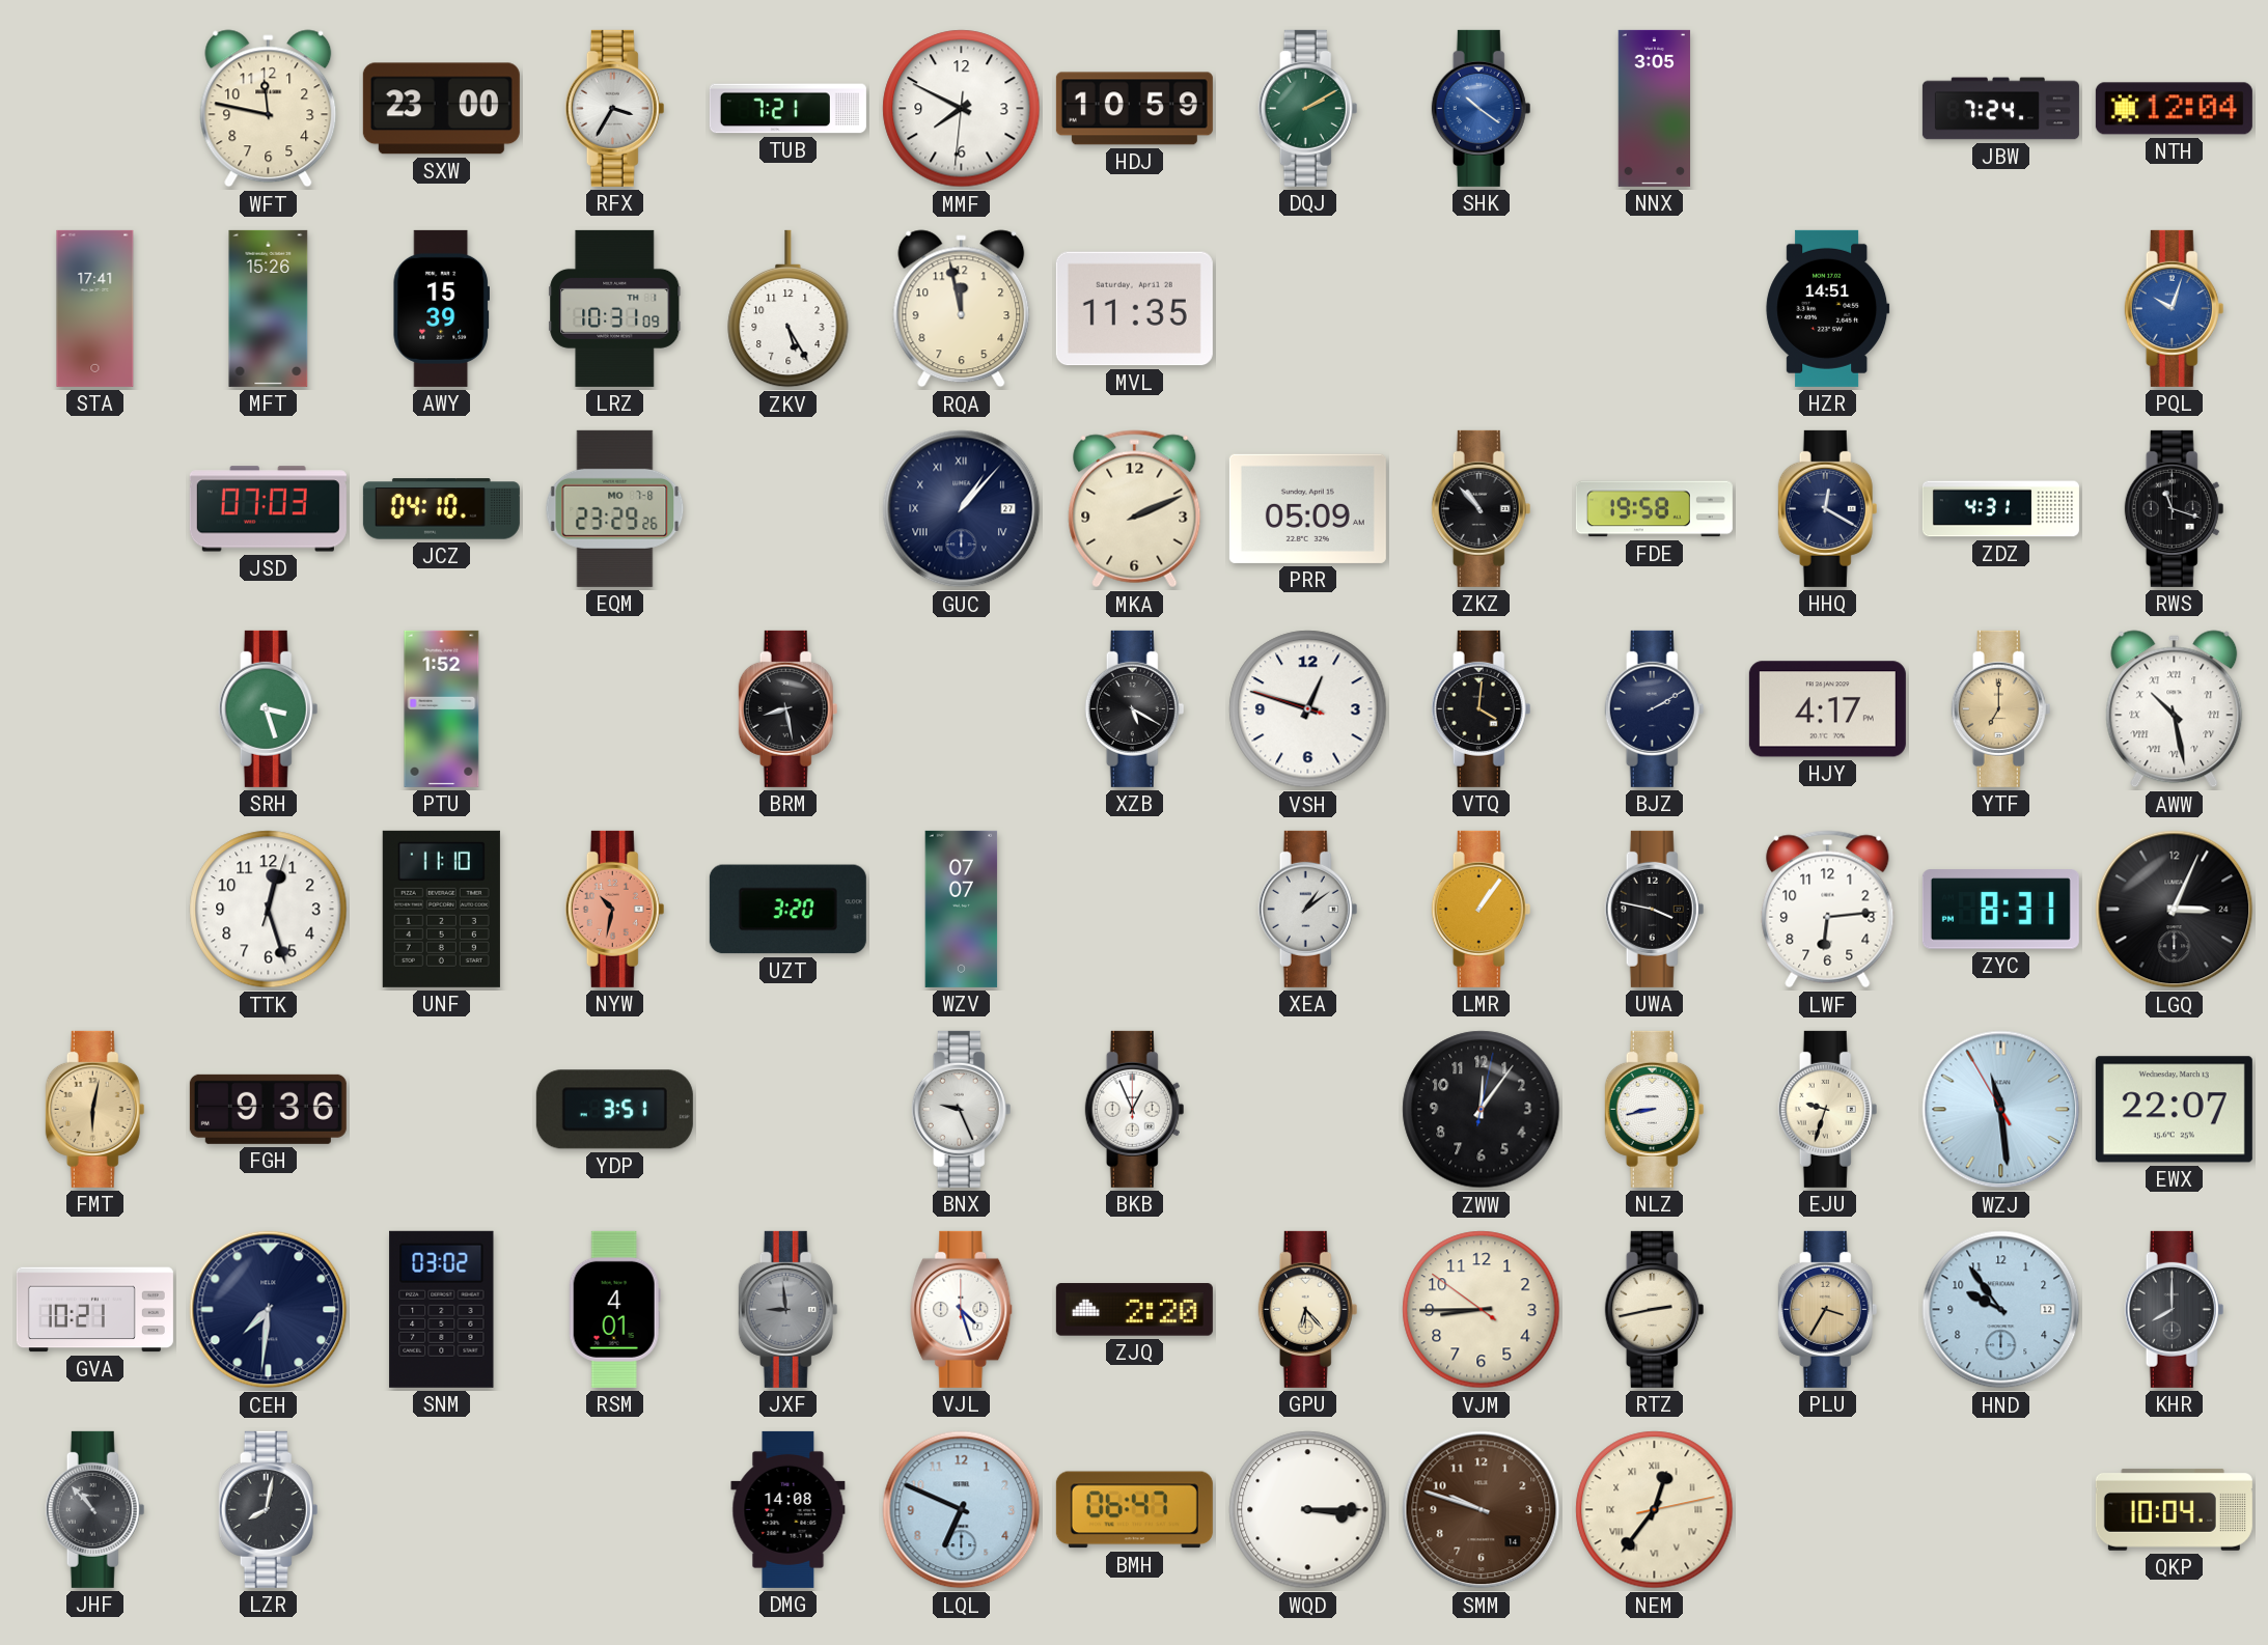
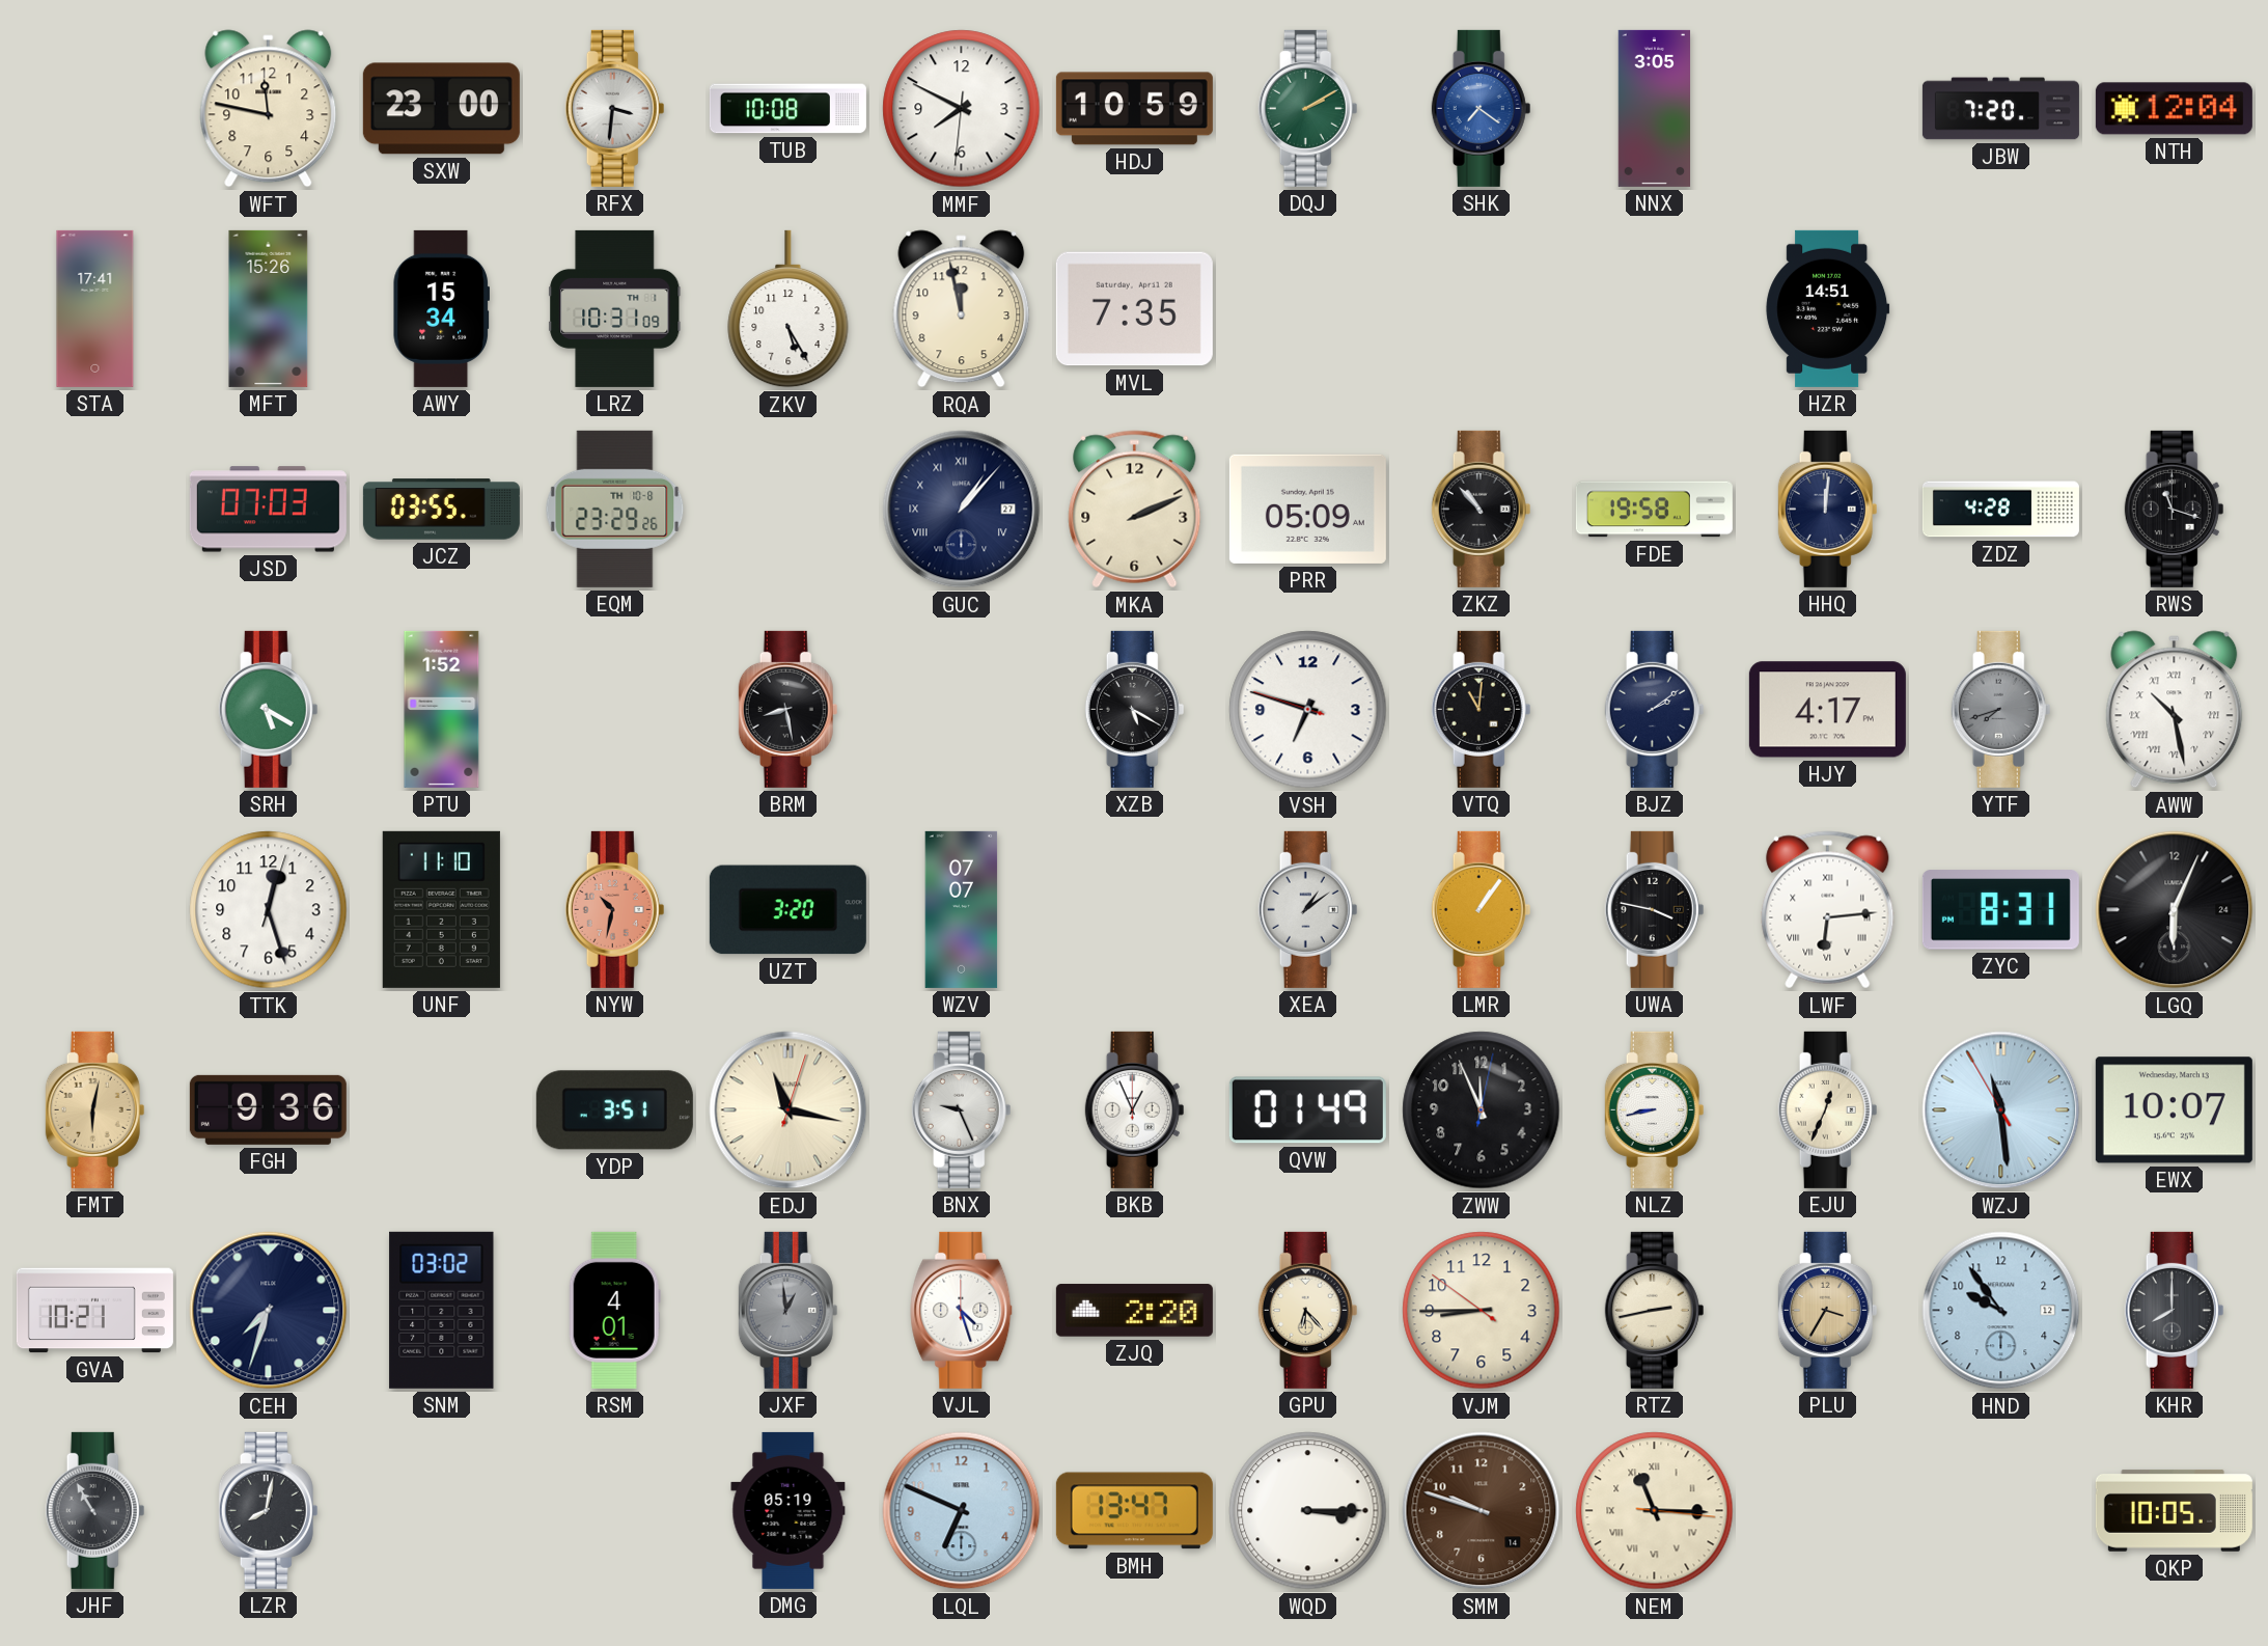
RFX: 3:35 -> 3:31
TUB: 7:21 -> 10:08
SHK: 10:21 -> 7:21
JBW: 7:24 -> 7:20
AWY: 15:39 -> 15:34
MVL: 11:35 -> 7:35
PQL: 10:03 -> none
JCZ: 04:10 -> 03:55
EQM date: MO 7-8 -> TH 10-8
HHQ: 12:20 -> 12:01
ZDZ: 4:31 -> 4:28
SRH: 3:27 -> 5:20
VSH: 12:47 -> 6:47
VTQ: 4:01 -> 11:01
BJZ: 2:10 -> 2:09
YTF: 7:00 -> 7:42
YTF dial: champagne -> grey
LWF numerals: Arabic -> Roman
LGQ: 3:04 -> 6:04
EDJ: none -> 11:17
QVW: none -> 01:49
ZWW: 12:06 -> 11:56
EJU: 9:33 -> 12:34
EWX: 22:07 -> 10:07
CEH: 7:31 -> 7:33
JXF: 8:59 -> 12:59
JHF: 10:53 -> 10:55
DMG: 14:08 -> 05:19
BMH: 06:47 -> 13:47
NEM: 12:36 -> 11:15
QKP: 10:04 -> 10:05
